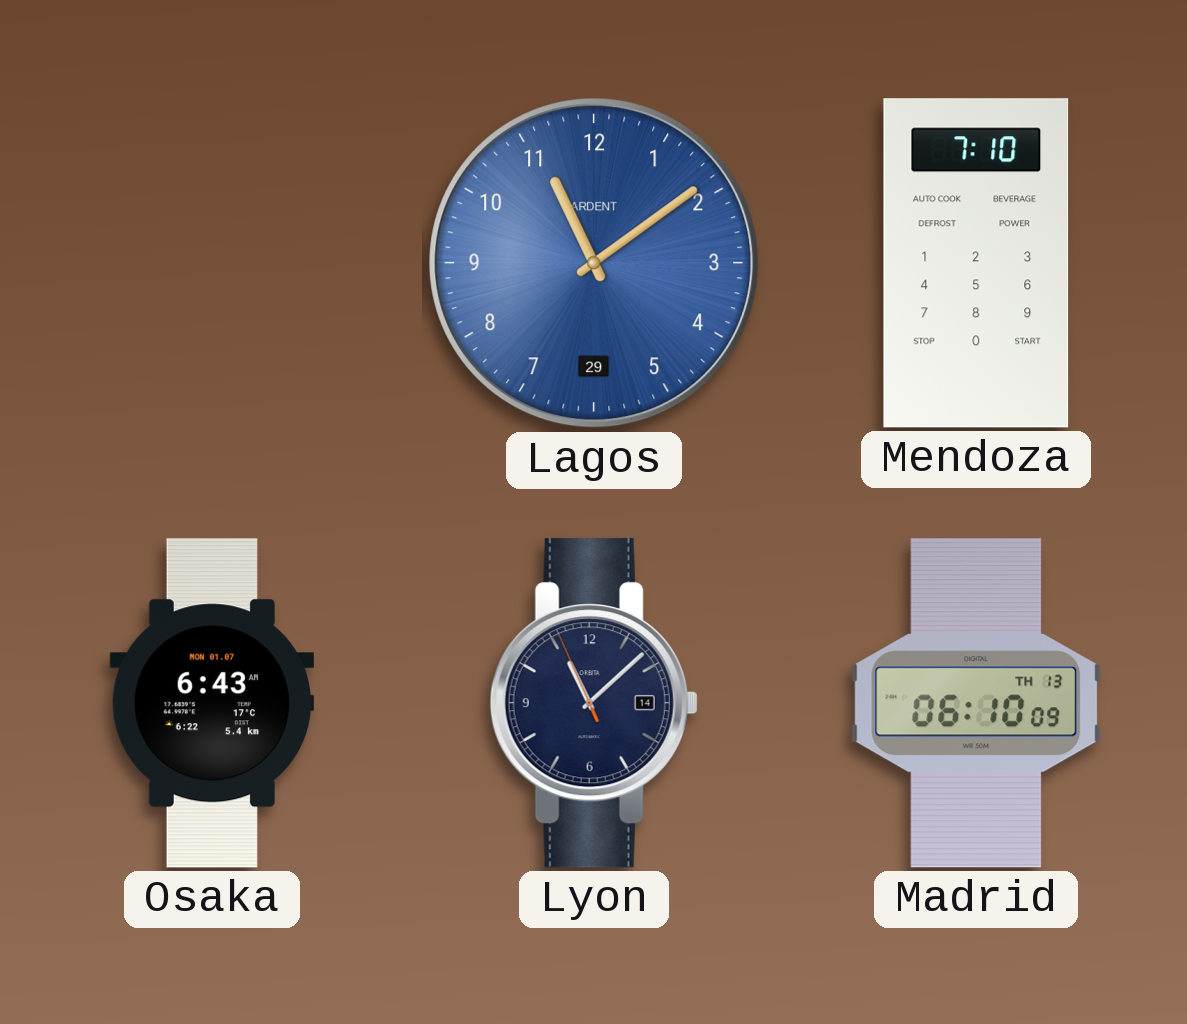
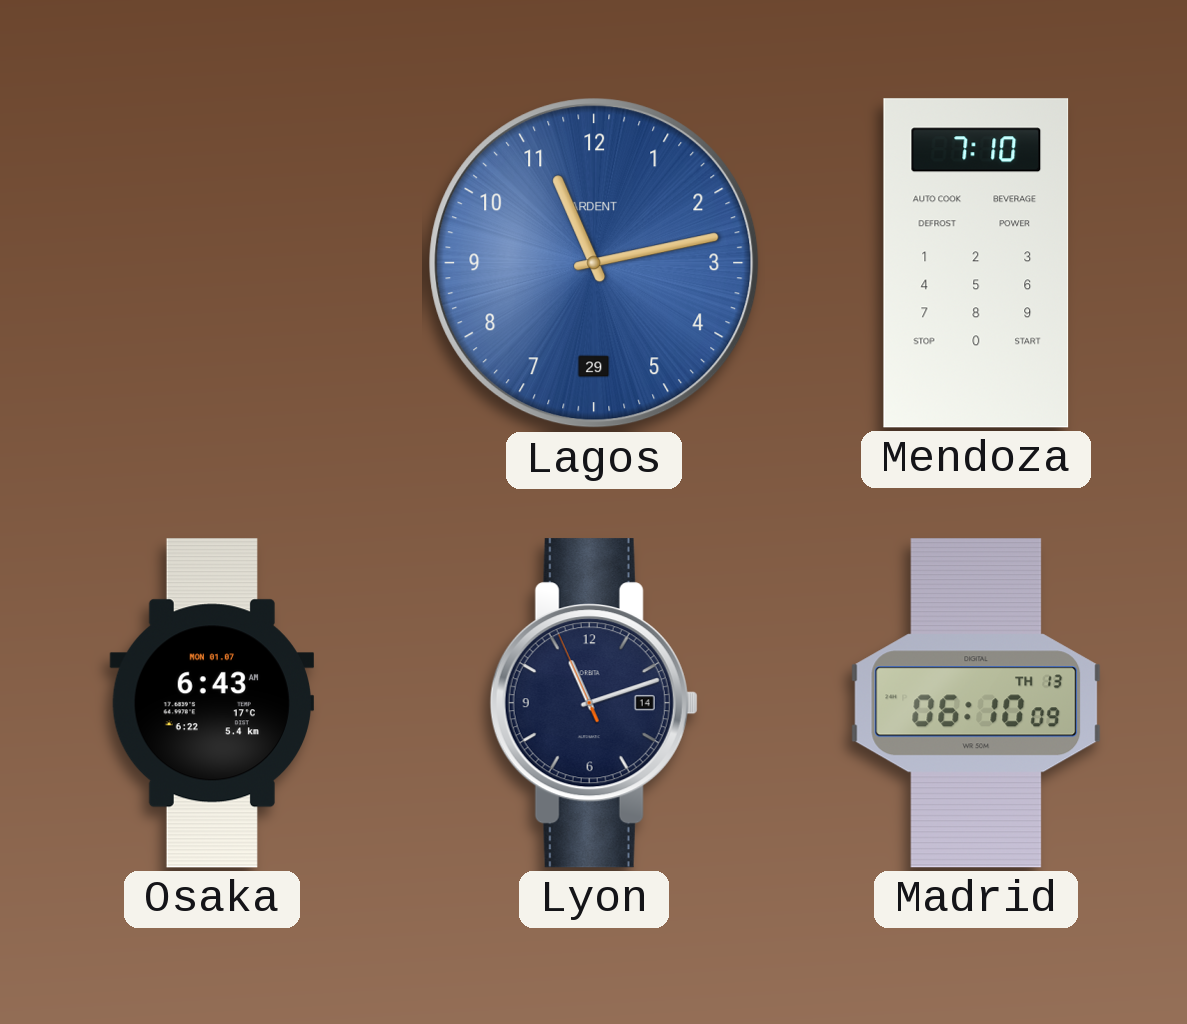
Lagos: 11:09 -> 11:13
Lyon: 11:07 -> 11:11
